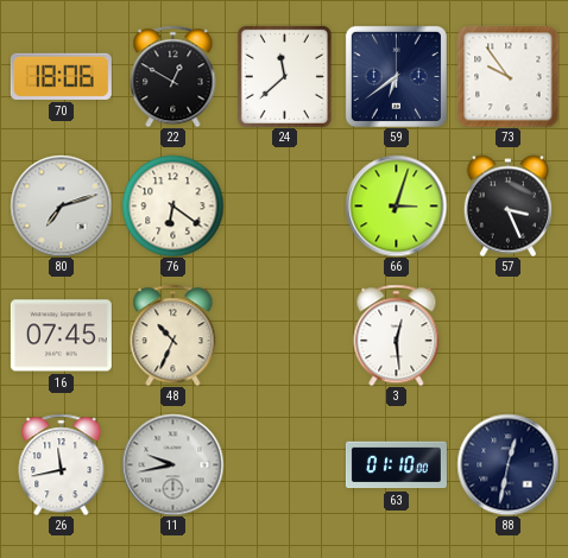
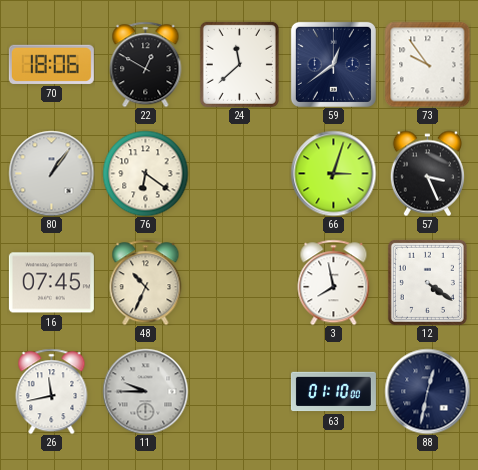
59: 6:39 -> 12:39
80: 7:12 -> 1:06
3: 12:29 -> 7:58
12: none -> 4:21
11: 9:43 -> 9:45
